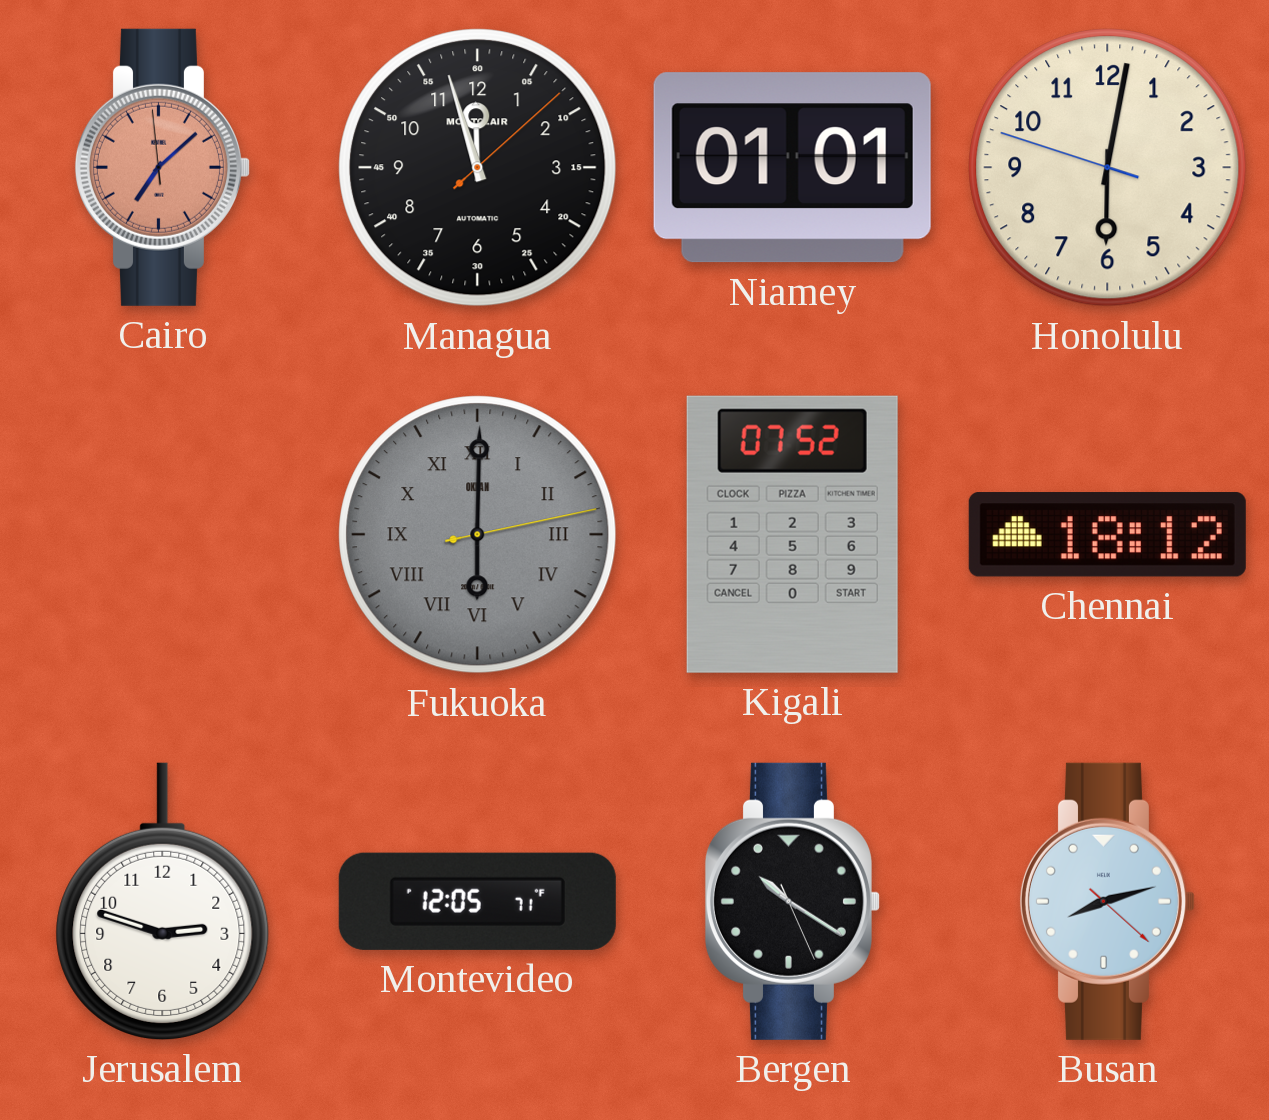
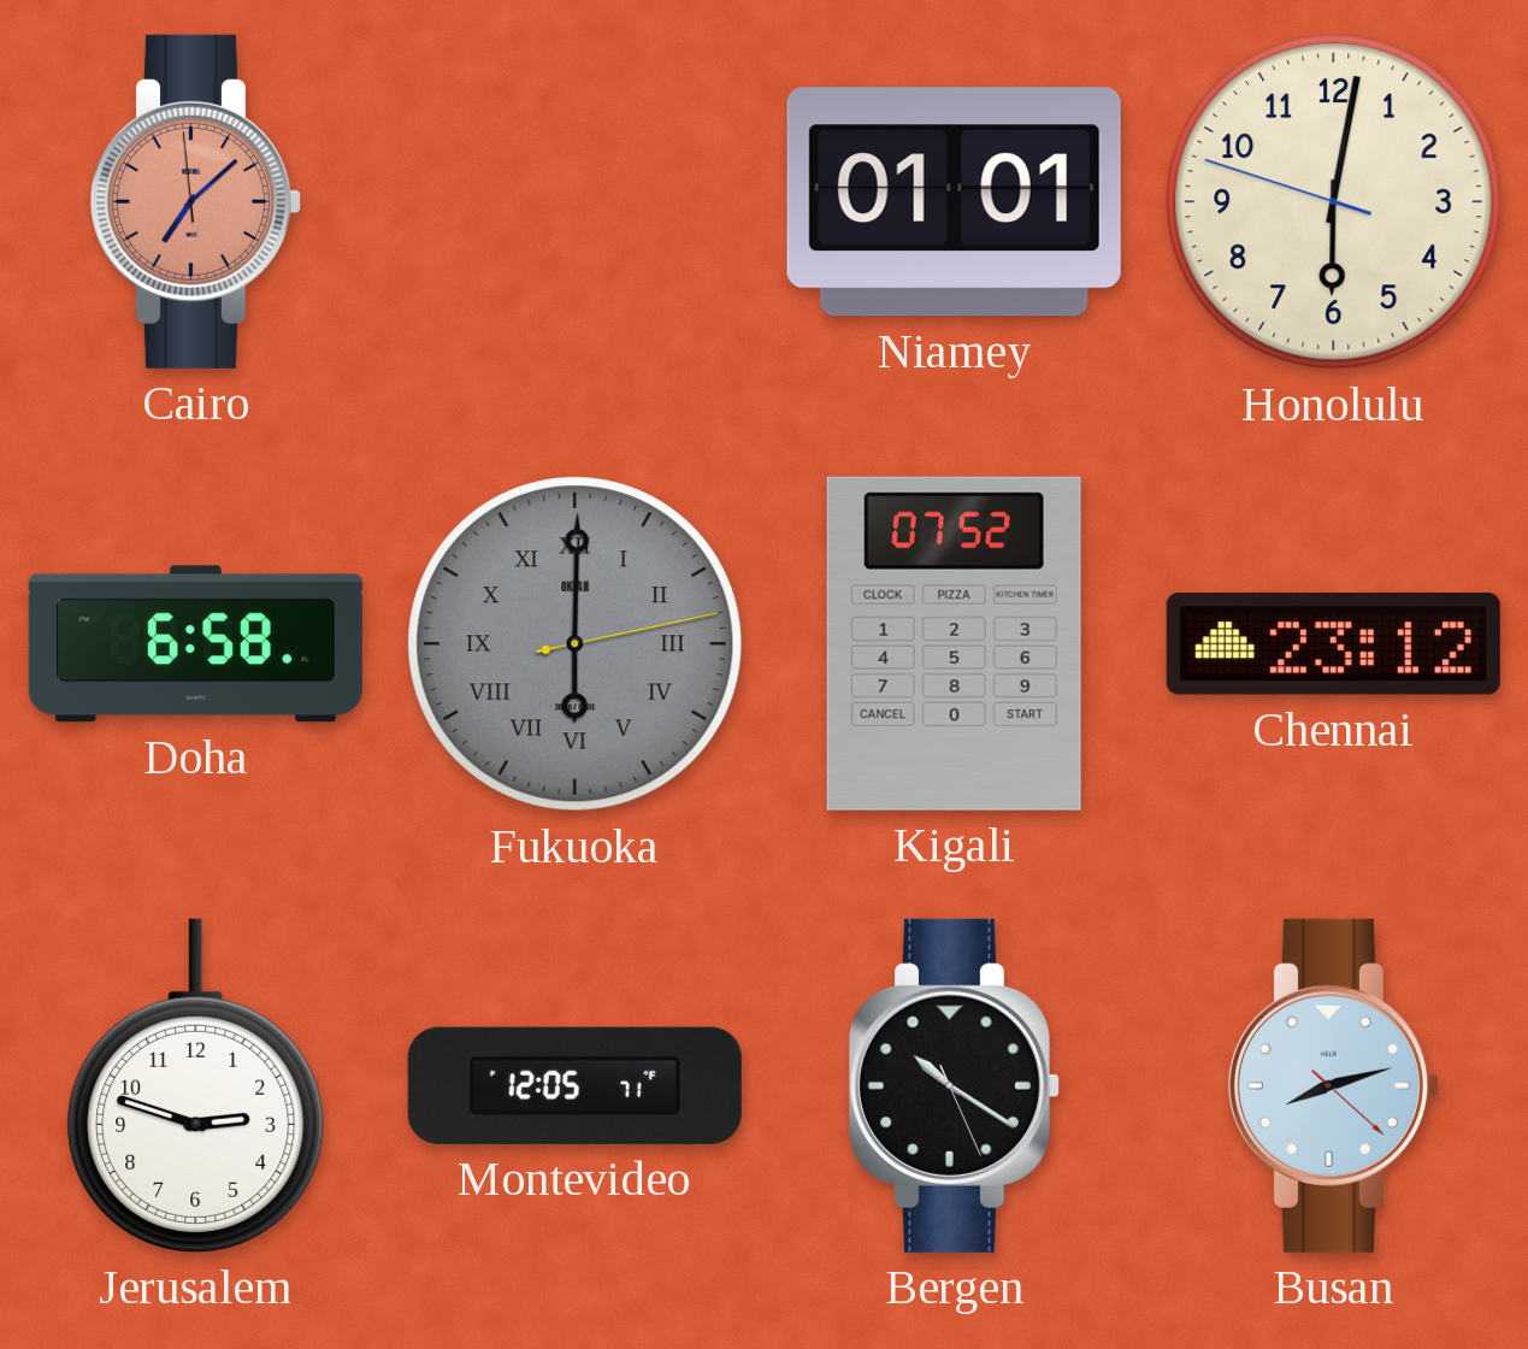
Managua: 11:57 -> none
Doha: none -> 6:58
Chennai: 18:12 -> 23:12
